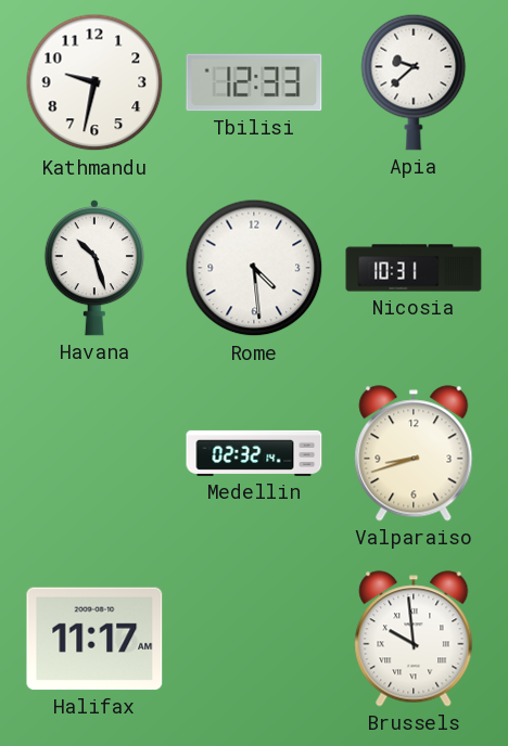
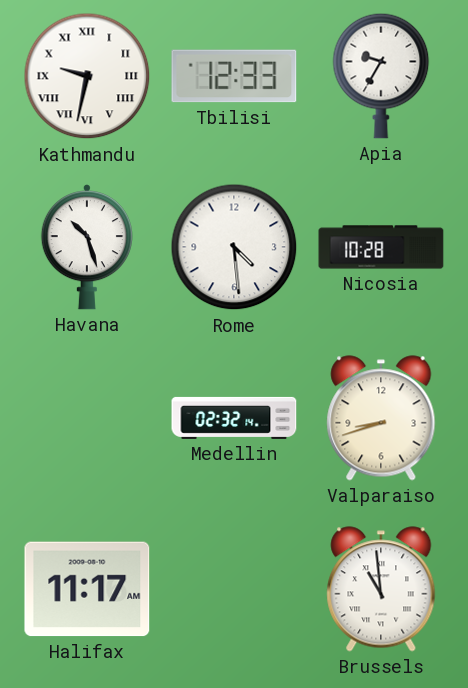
Kathmandu numerals: Arabic -> Roman
Apia: 9:38 -> 9:35
Nicosia: 10:31 -> 10:28
Brussels: 9:59 -> 10:59
